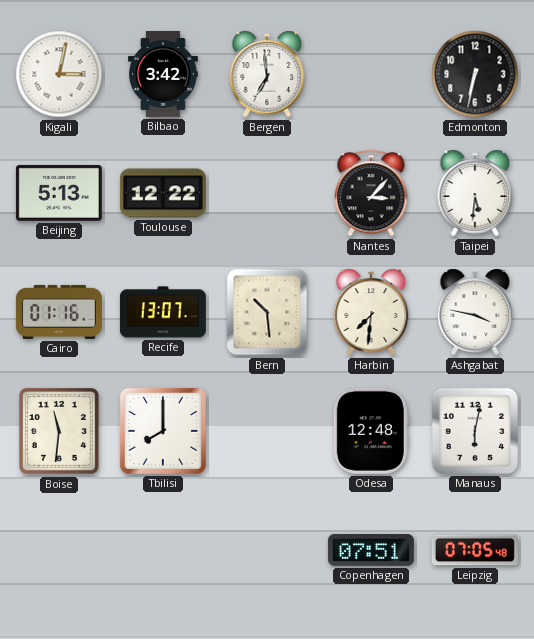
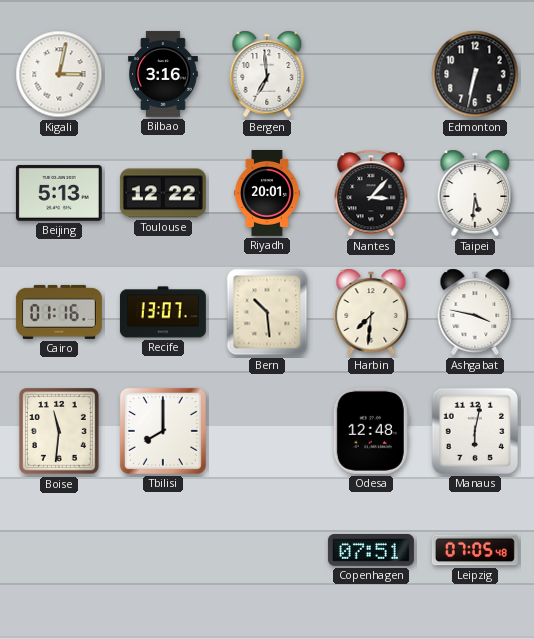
Bilbao: 3:42 -> 3:16
Riyadh: none -> 20:01
